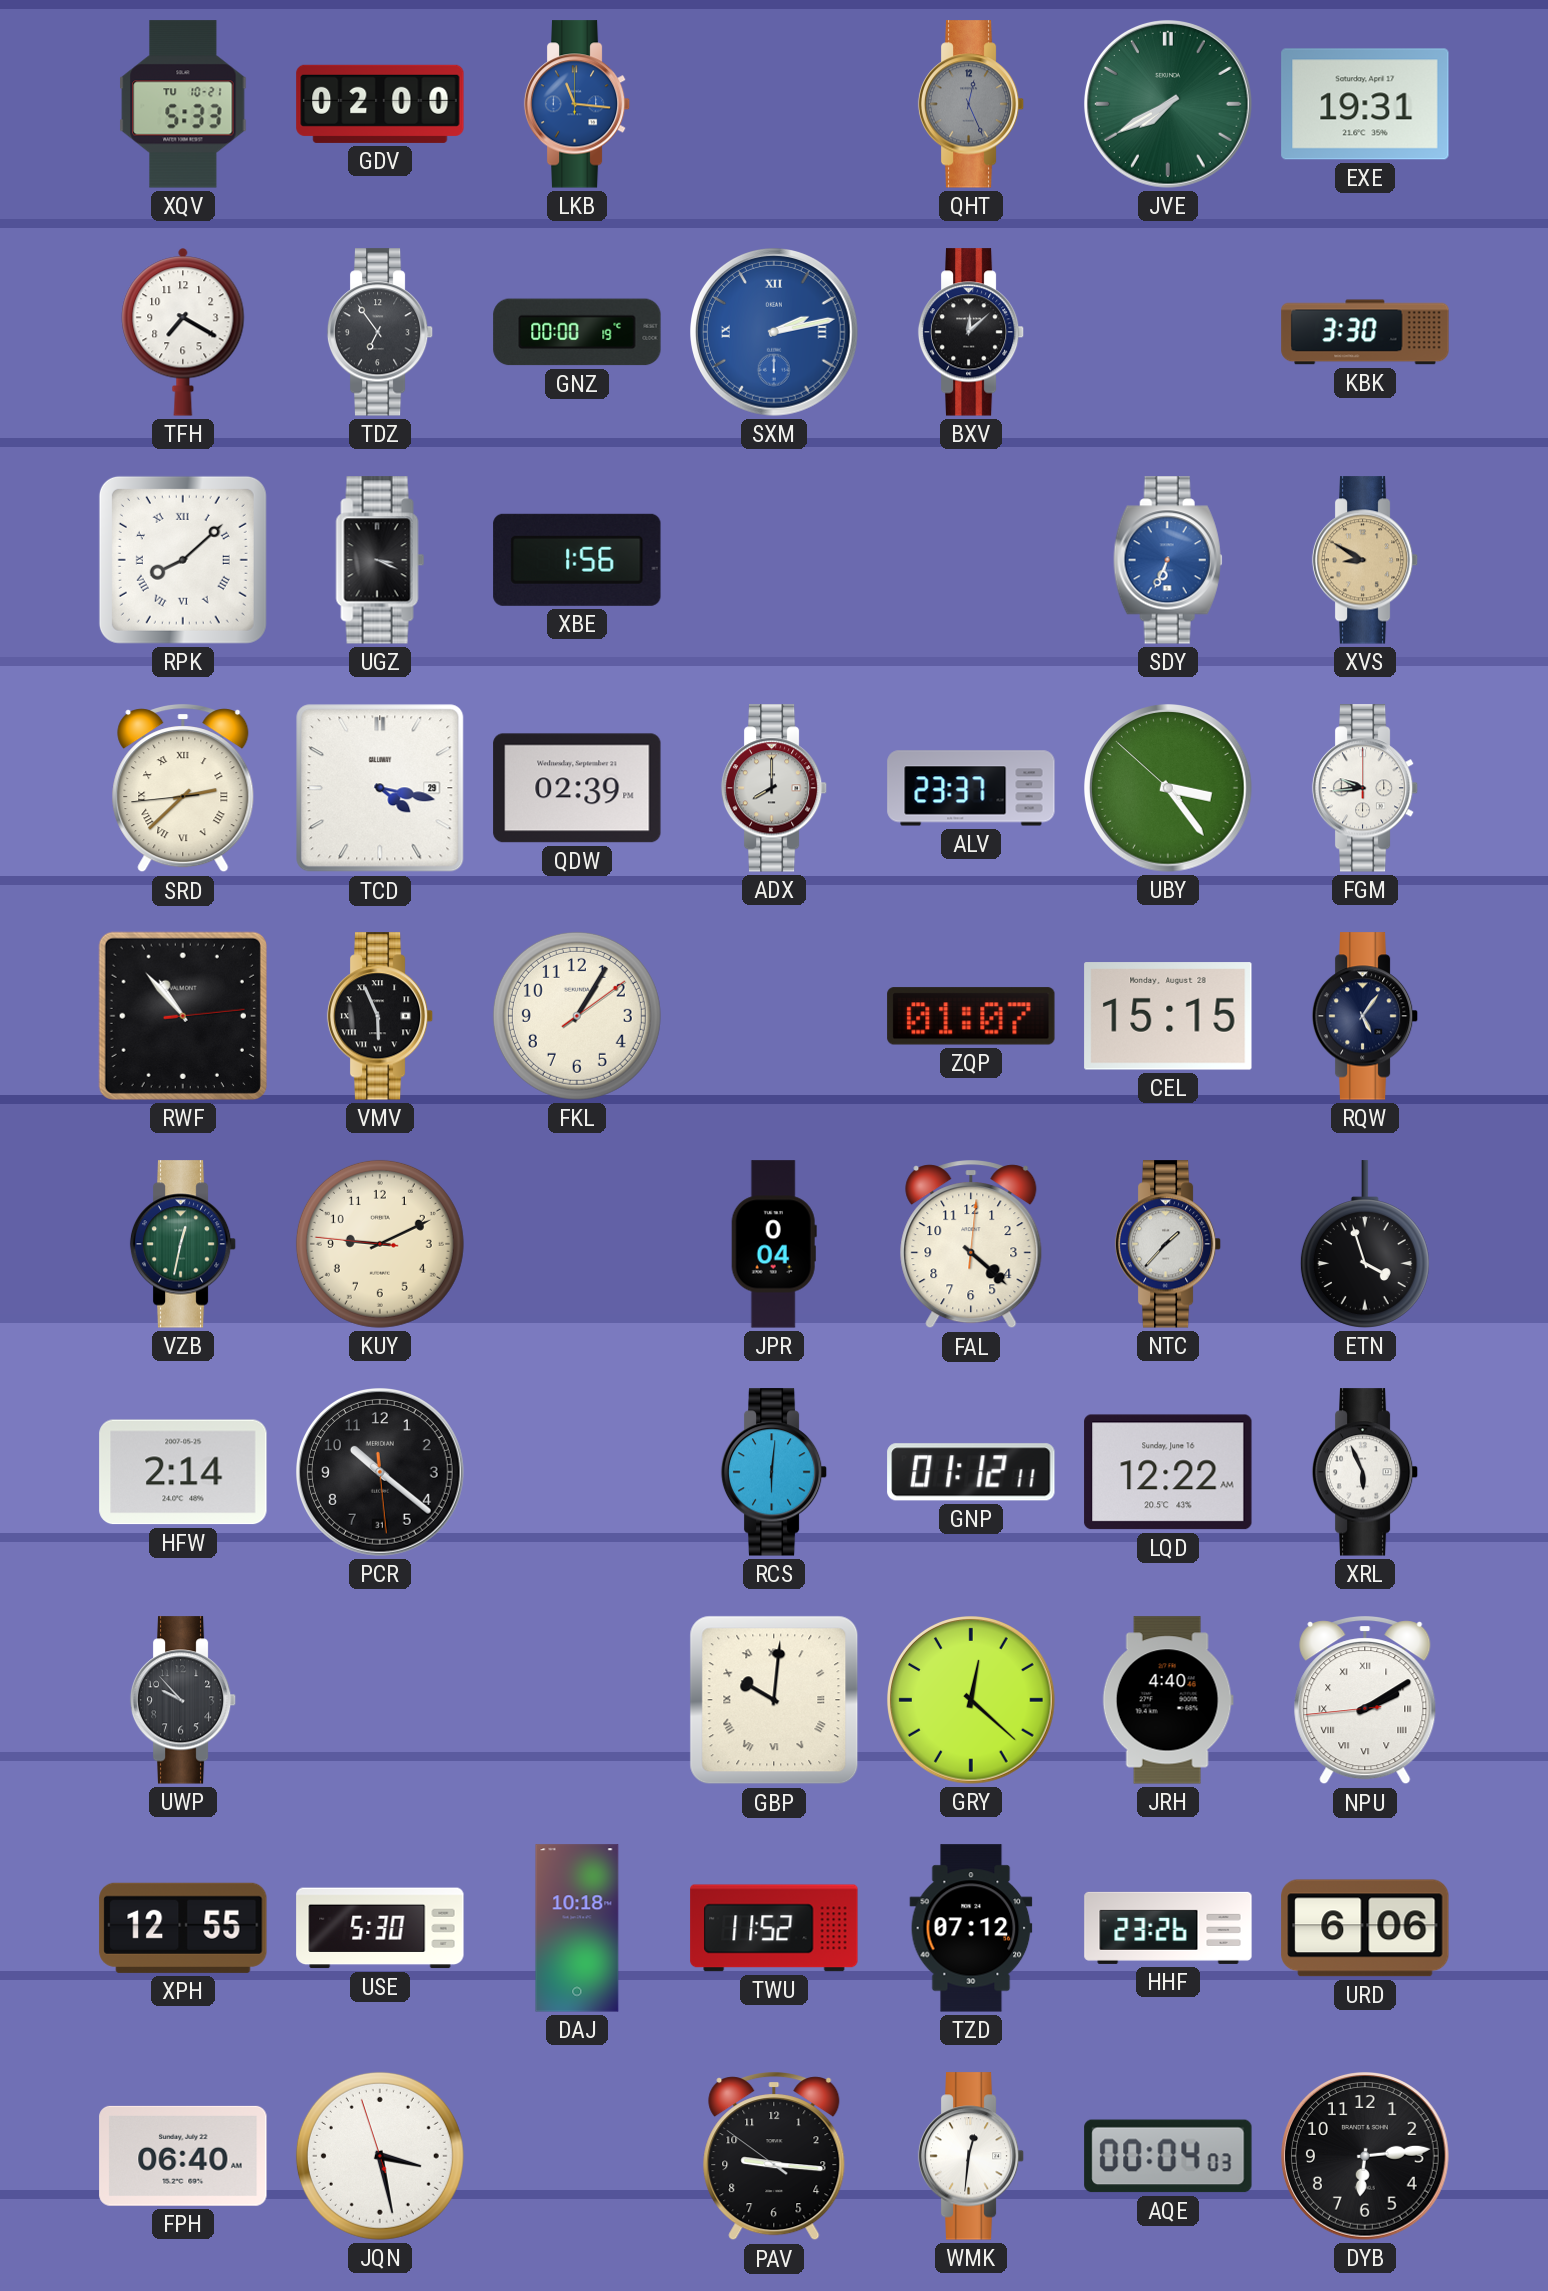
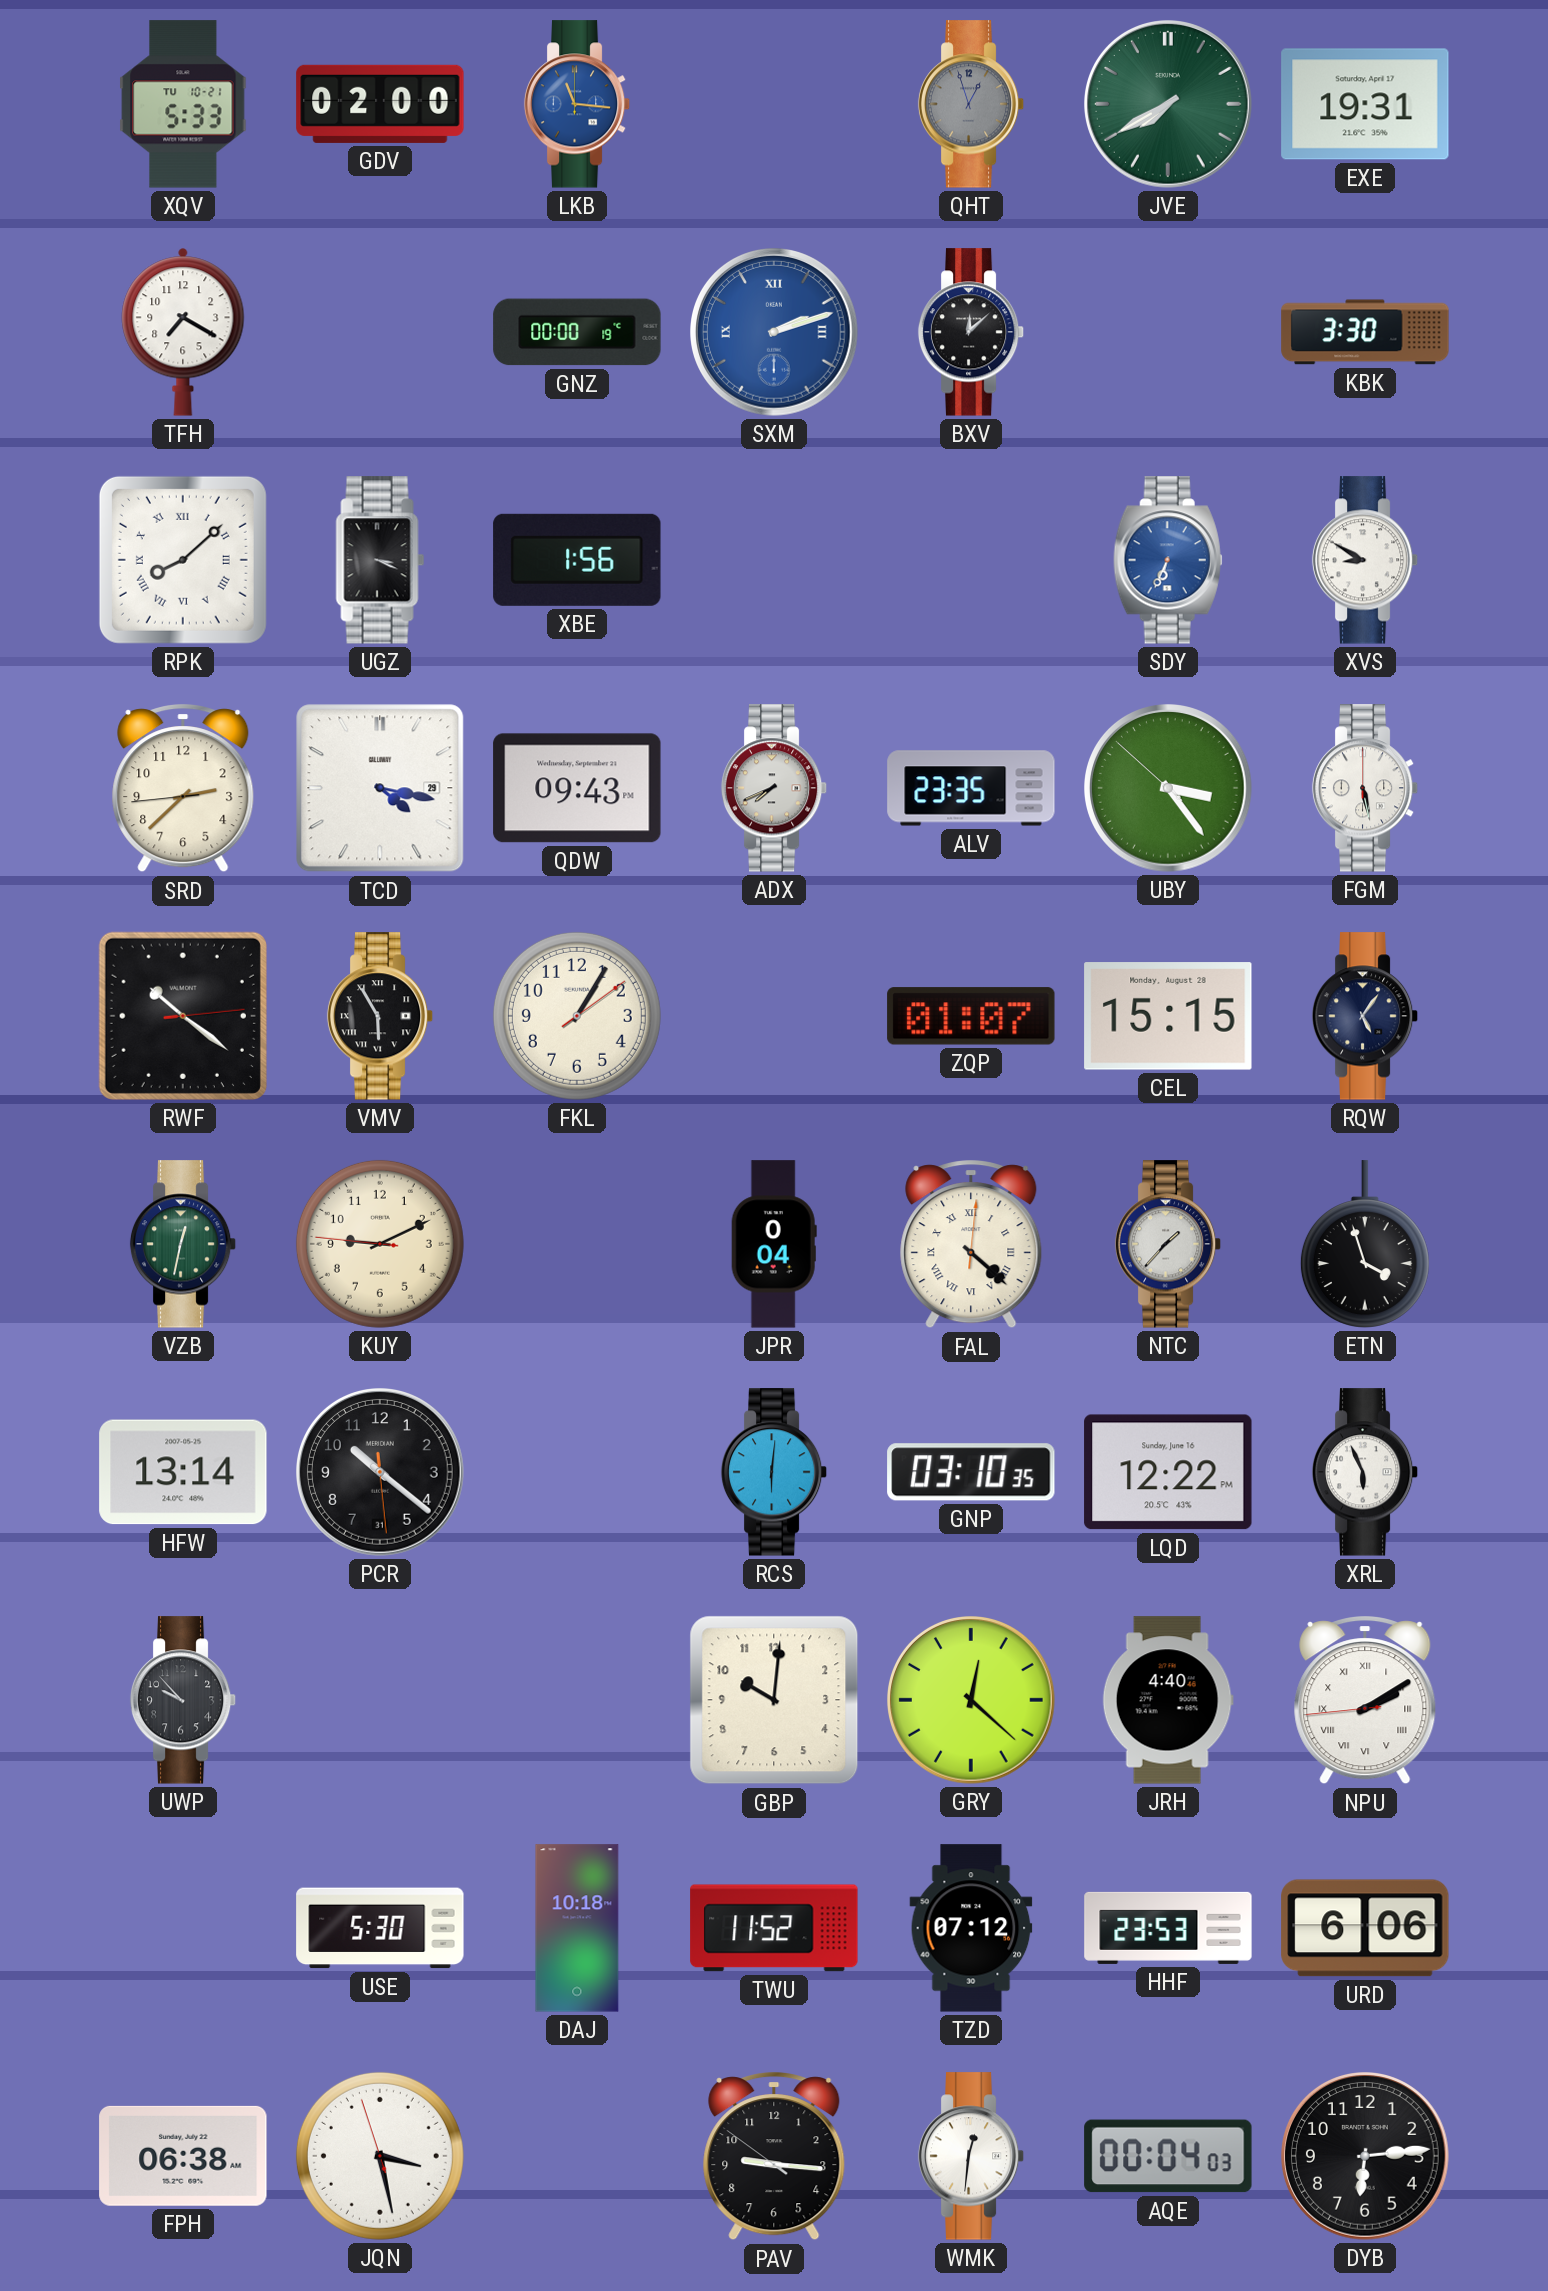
QHT: 12:26 -> 12:57
TDZ: 6:54 -> none
SXM: 2:13 -> 2:12
XVS dial: champagne -> white
SRD numerals: Roman -> Arabic
QDW: 02:39 -> 09:43
ADX: 8:00 -> 7:41
ALV: 23:37 -> 23:35
FGM: 9:44 -> 5:28
RWF: 10:53 -> 10:21
VMV: 5:56 -> 5:55
FAL numerals: Arabic -> Roman
HFW: 2:14 -> 13:14
GNP: 01:12 -> 03:10
LQD: 12:22 AM -> 12:22 PM
GBP numerals: Roman -> Arabic
XPH: 12:55 -> none
HHF: 23:26 -> 23:53
FPH: 06:40 -> 06:38
